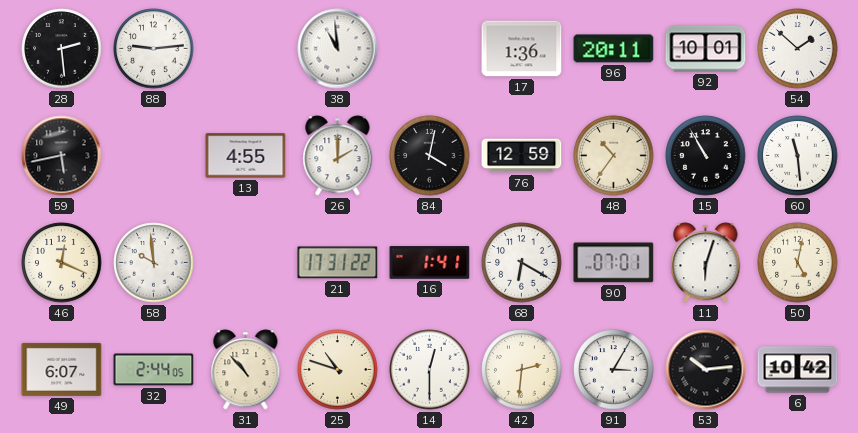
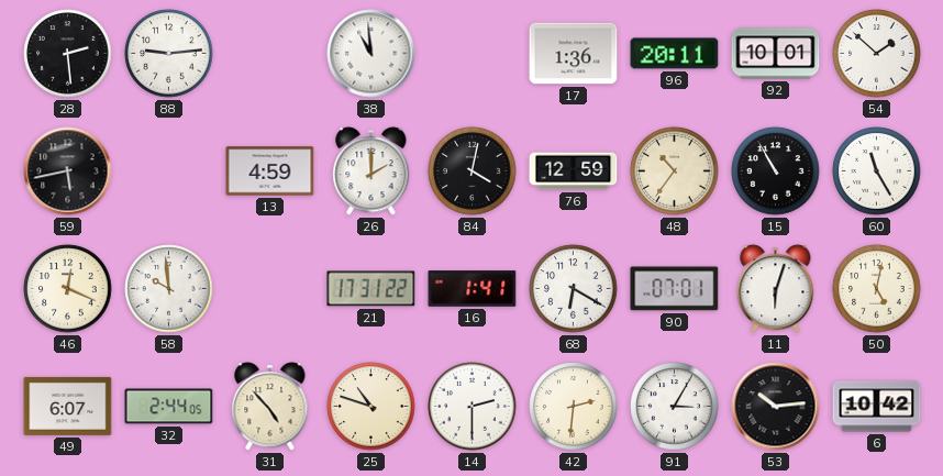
13: 4:55 -> 4:59
60: 11:29 -> 11:25
31: 10:53 -> 4:53
14: 12:30 -> 2:30
